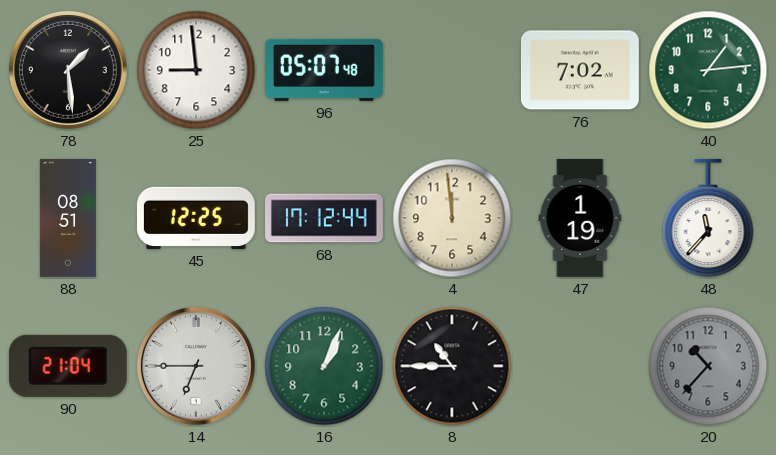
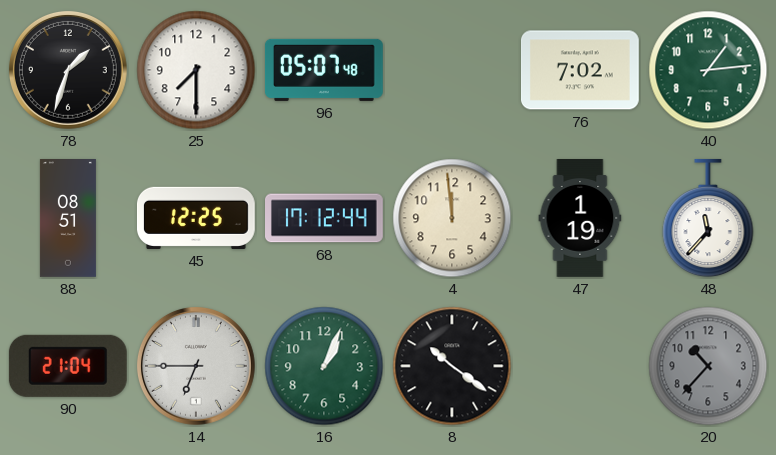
78: 1:29 -> 1:33
25: 8:59 -> 7:30
8: 10:45 -> 10:21
